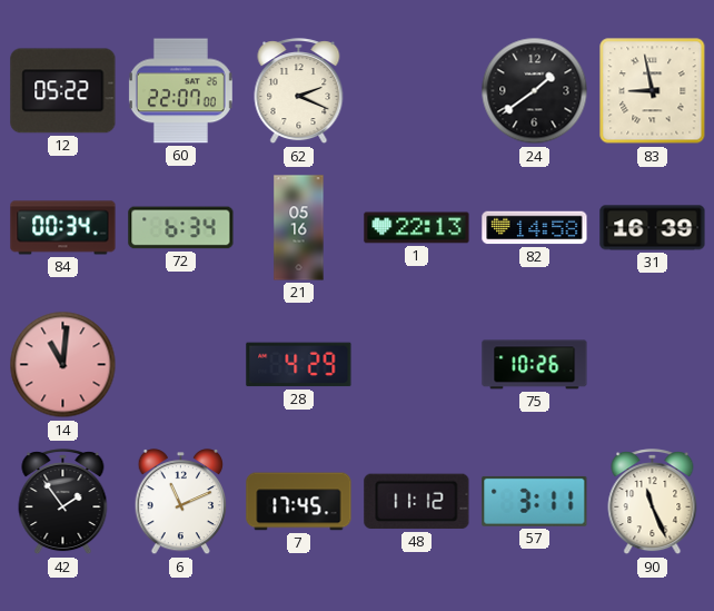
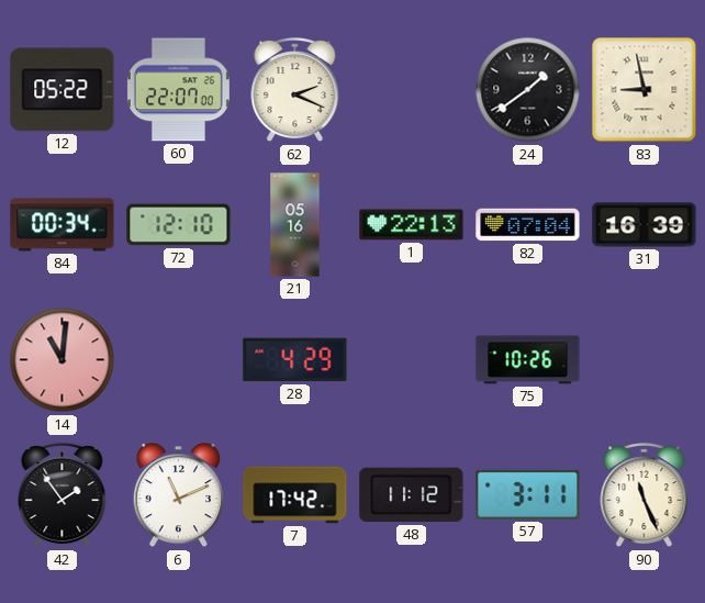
72: 6:34 -> 12:10
82: 14:58 -> 07:04
7: 17:45 -> 17:42
